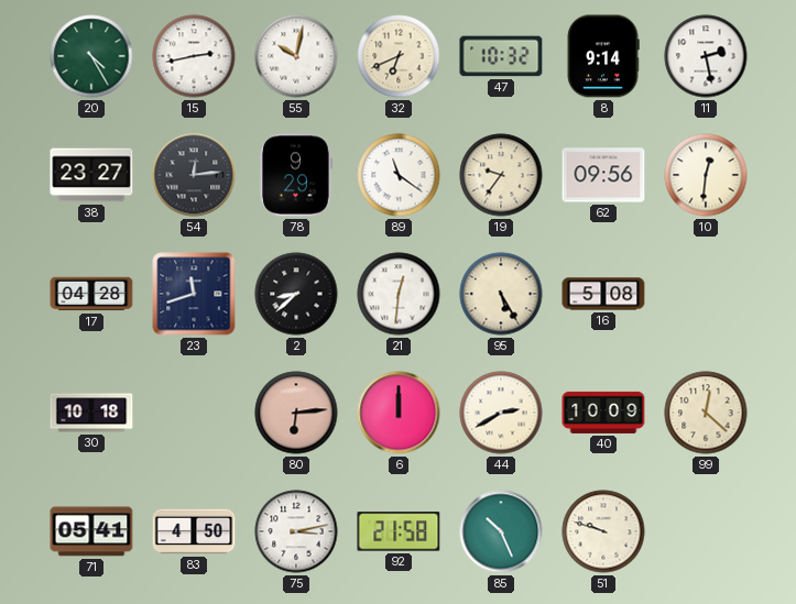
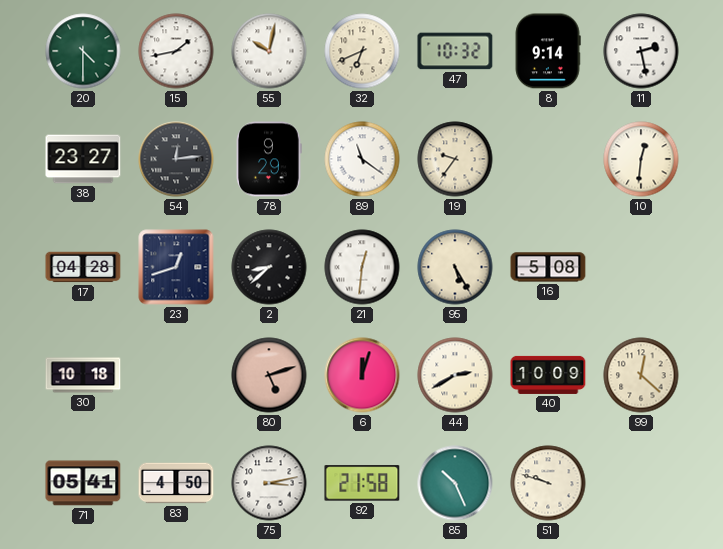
20: 4:25 -> 4:30
15: 2:43 -> 1:43
62: 09:56 -> none
23: 11:42 -> 12:42
80: 6:14 -> 5:12
6: 12:00 -> 12:03
